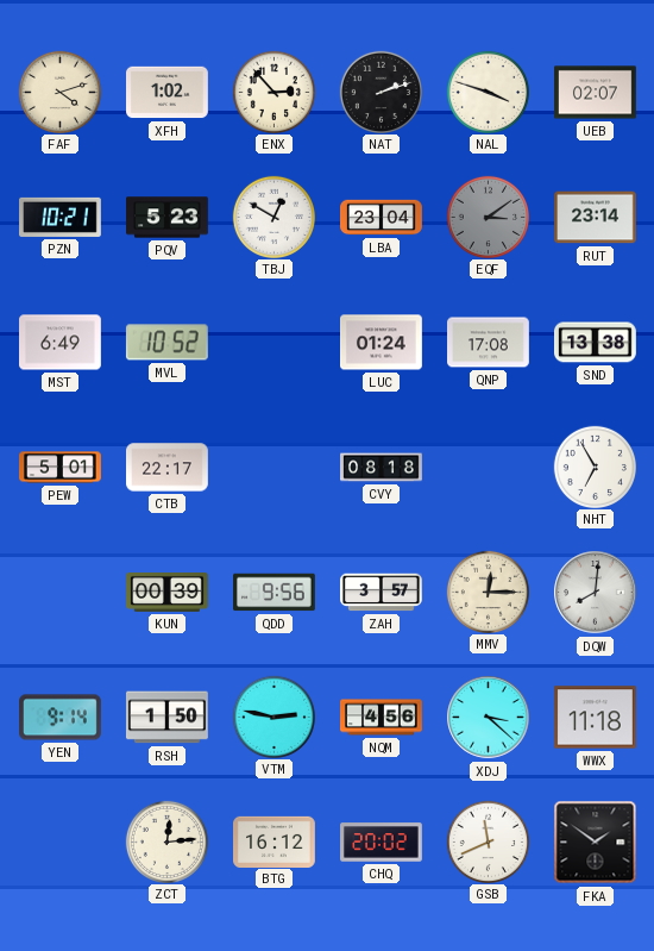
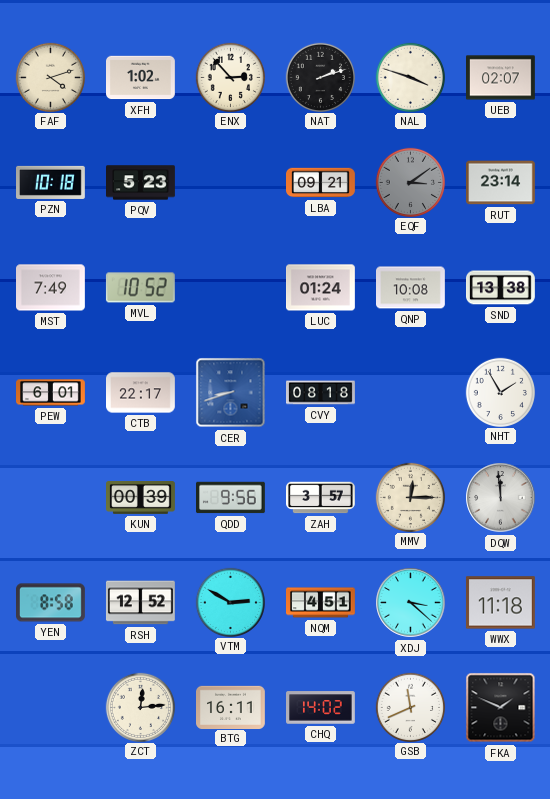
PZN: 10:21 -> 10:18
TBJ: 12:50 -> none
LBA: 23:04 -> 09:21
MST: 6:49 -> 7:49
QNP: 17:08 -> 10:08
PEW: 5:01 -> 6:01
CER: none -> 8:42
NHT: 6:55 -> 1:55
DQW: 8:01 -> 11:59
YEN: 9:14 -> 8:58
RSH: 1:50 -> 12:52
VTM: 2:47 -> 2:50
NQM: 4:56 -> 4:51
BTG: 16:12 -> 16:11
CHQ: 20:02 -> 14:02
FKA: 1:51 -> 1:49
